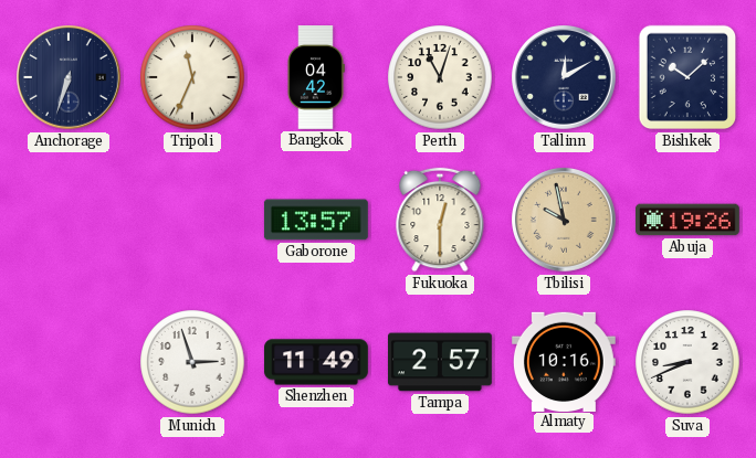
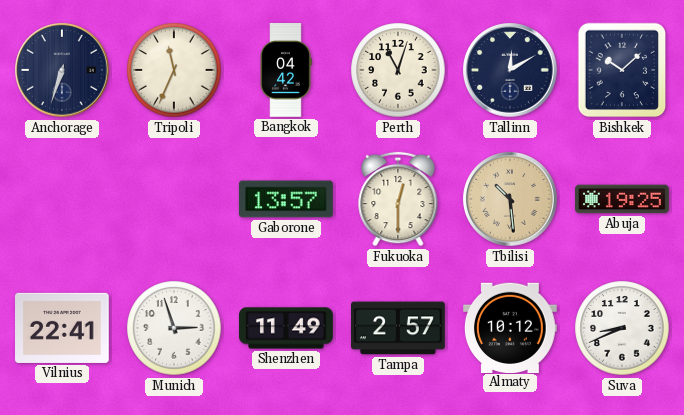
Tbilisi: 9:58 -> 10:29
Abuja: 19:26 -> 19:25
Vilnius: none -> 22:41
Almaty: 10:16 -> 10:12
